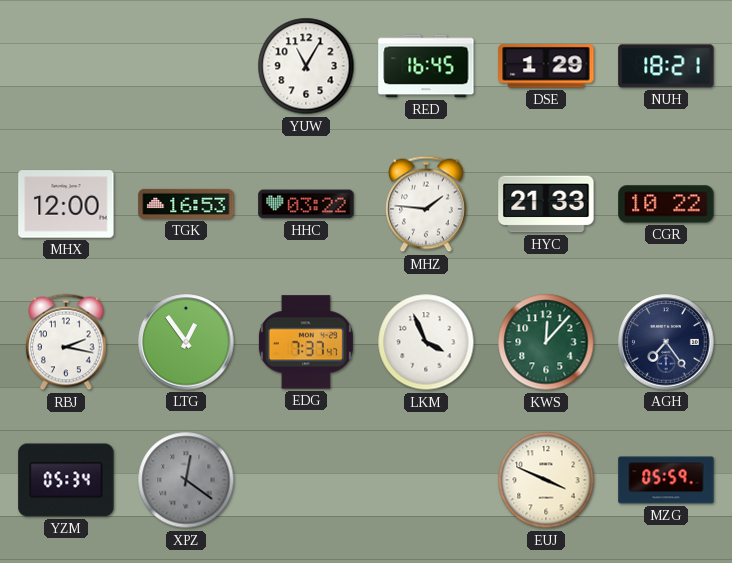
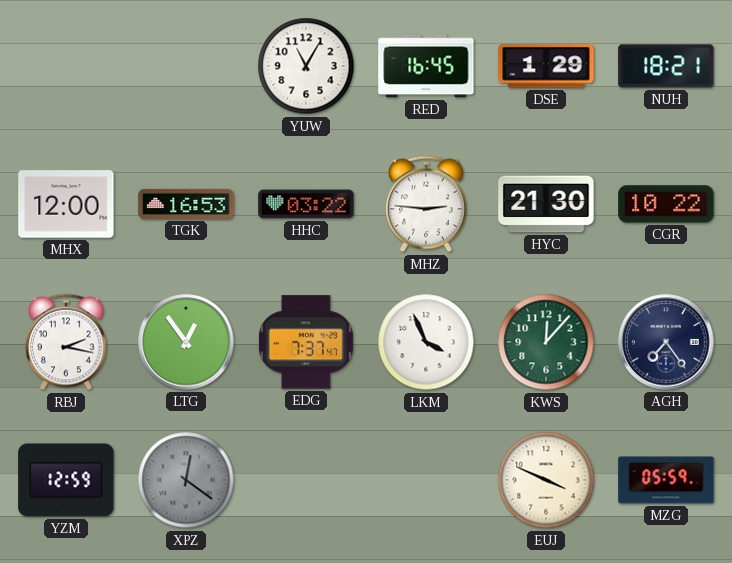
MHZ: 1:46 -> 2:46
HYC: 21:33 -> 21:30
YZM: 05:34 -> 12:59
